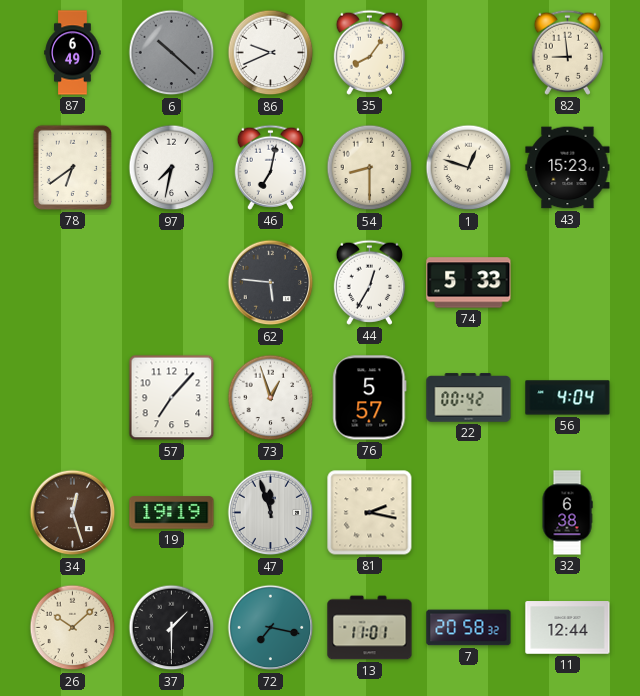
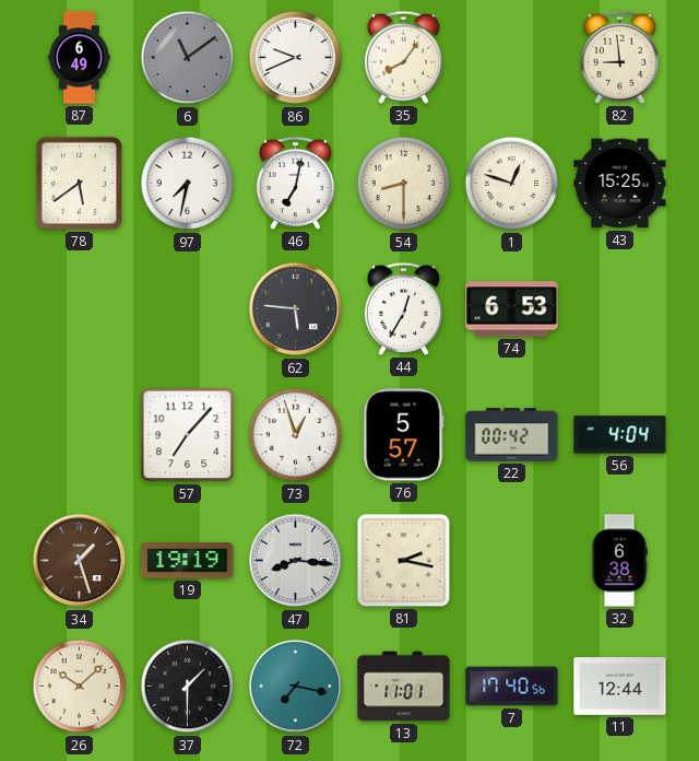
6: 10:22 -> 11:09
78: 6:39 -> 5:39
43: 15:23 -> 15:25
74: 5:33 -> 6:53
34: 12:27 -> 1:27
47: 11:57 -> 8:16
7: 20:58 -> 17:40
